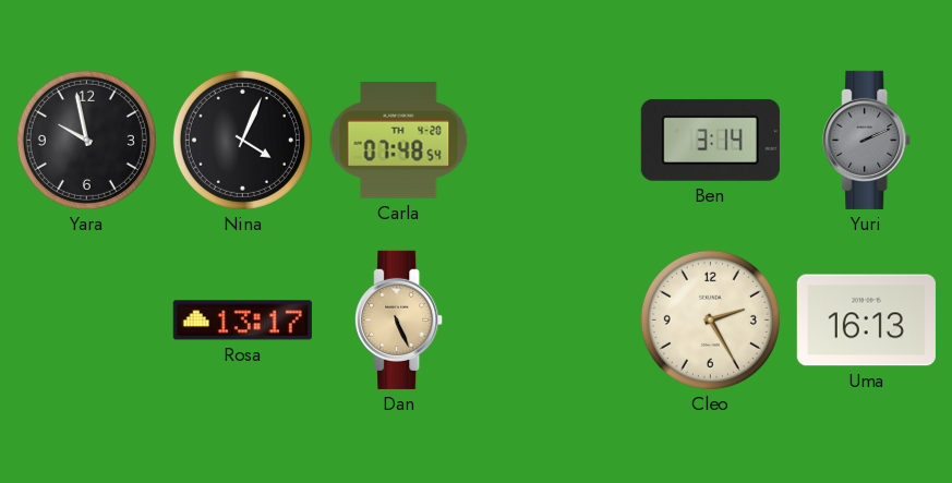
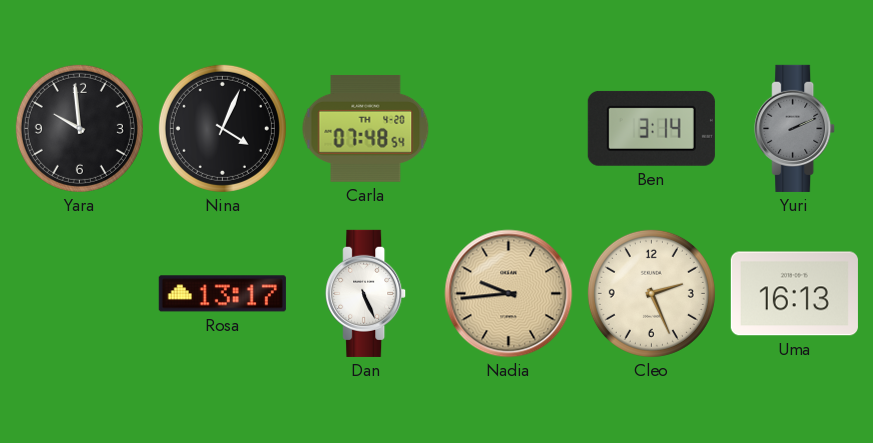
Yara: 9:58 -> 9:59
Dan dial: champagne -> white
Nadia: none -> 9:44
Cleo: 2:25 -> 2:26
